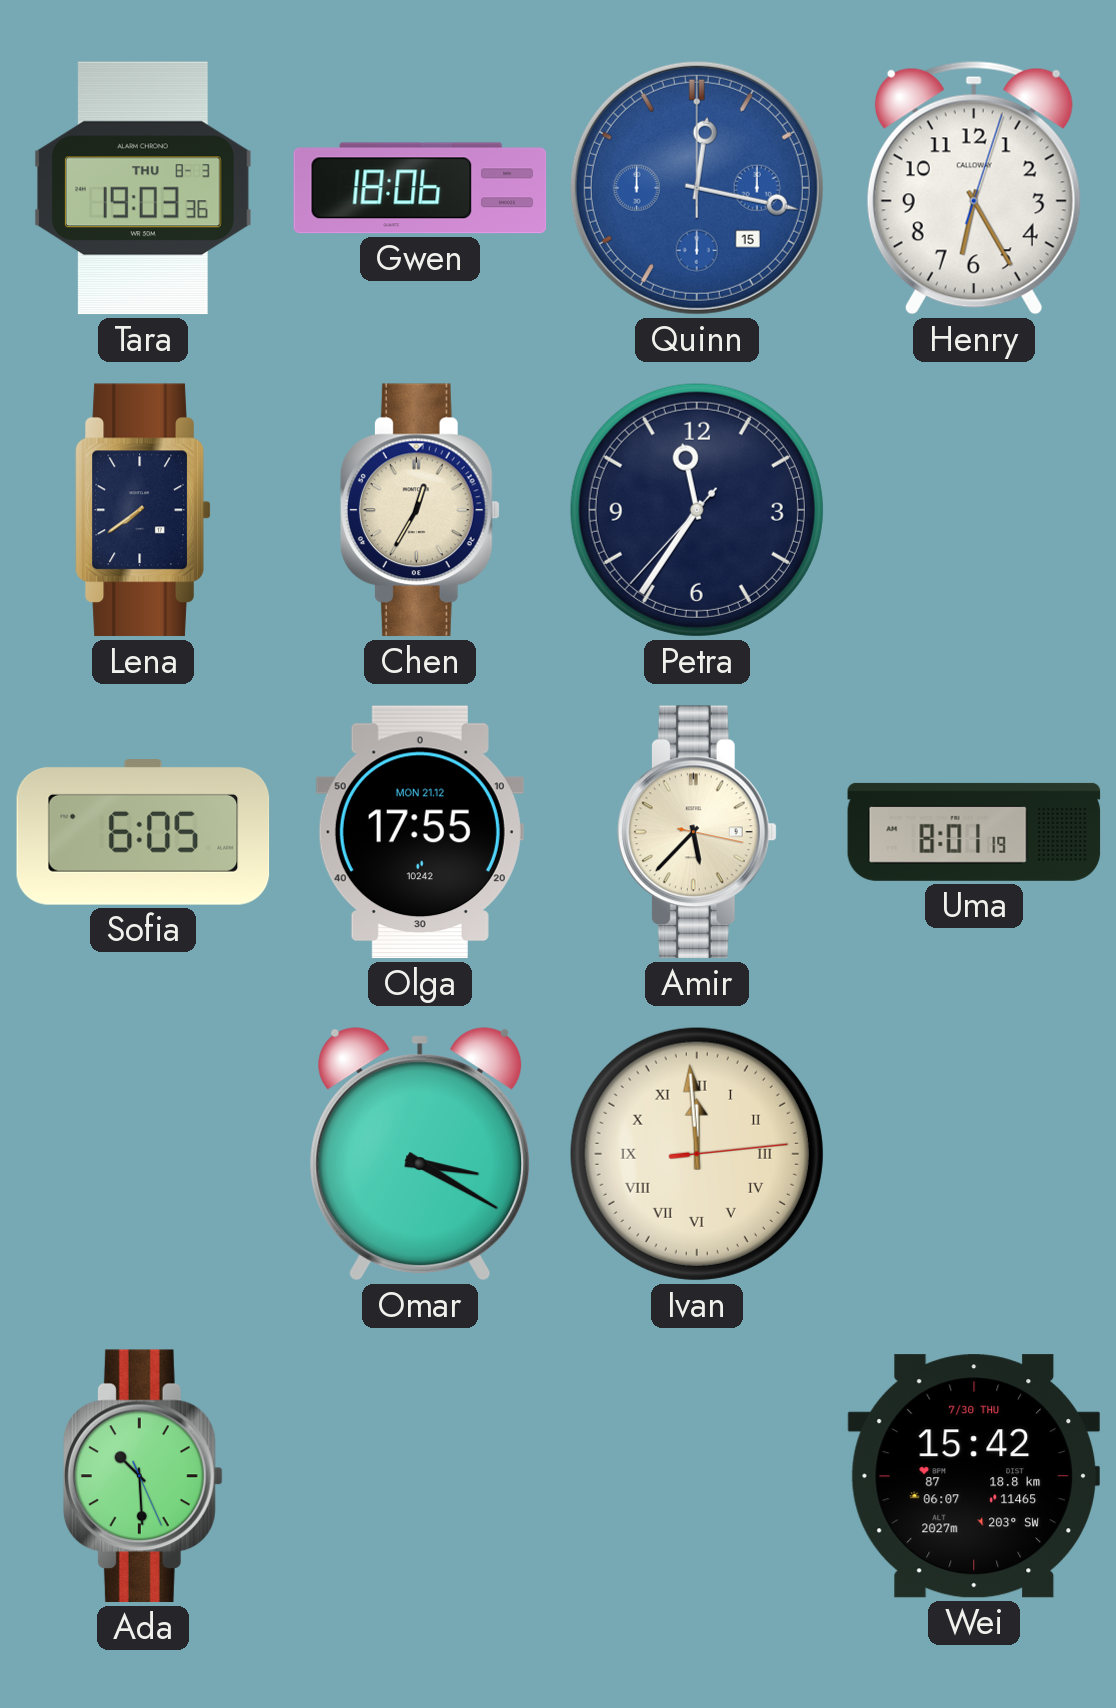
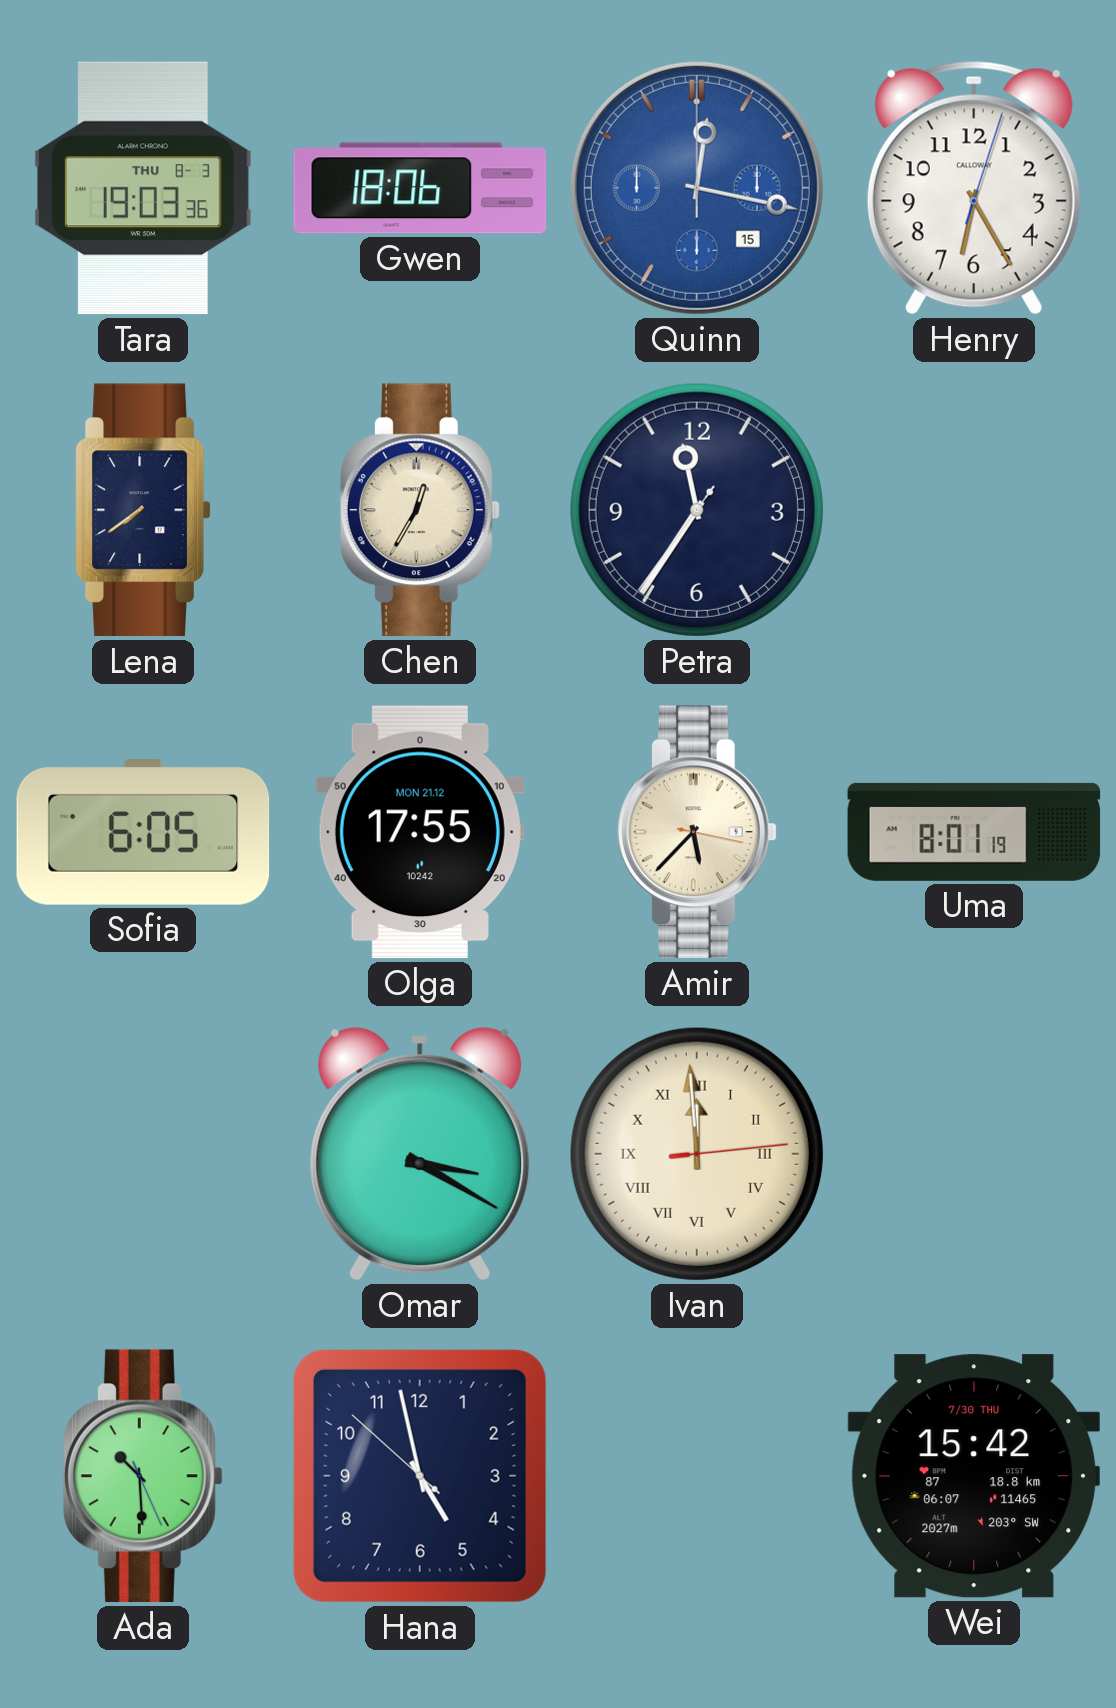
Petra: 11:35:37 -> 11:35:36
Hana: none -> 4:57
